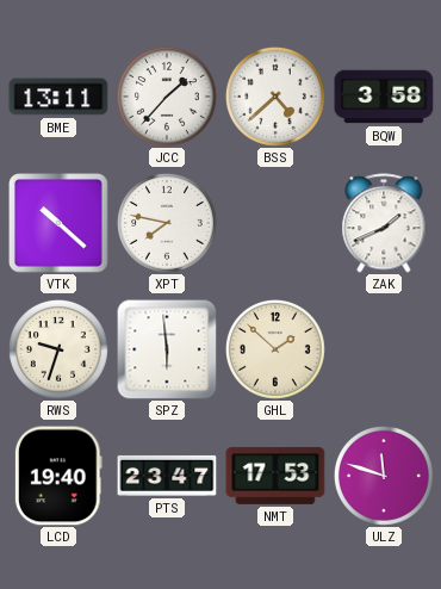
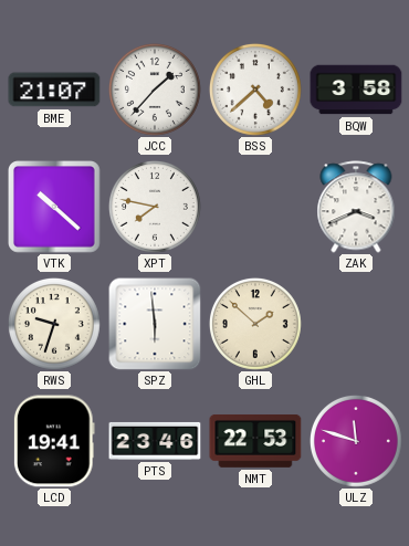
BME: 13:11 -> 21:07
ZAK: 1:41 -> 3:41
LCD: 19:40 -> 19:41
PTS: 23:47 -> 23:46
NMT: 17:53 -> 22:53
